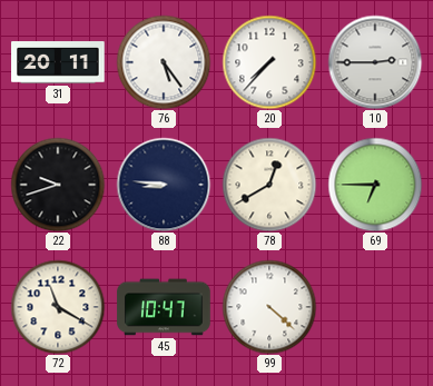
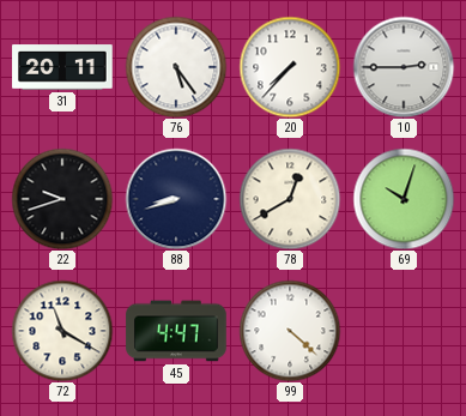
88: 8:46 -> 8:42
69: 6:45 -> 10:03
45: 10:47 -> 4:47
